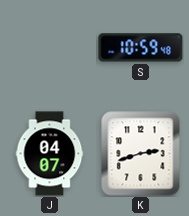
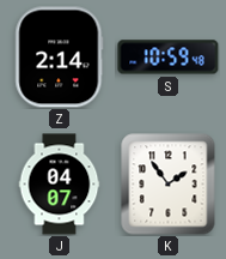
Z: none -> 2:14
K: 2:42 -> 1:54
